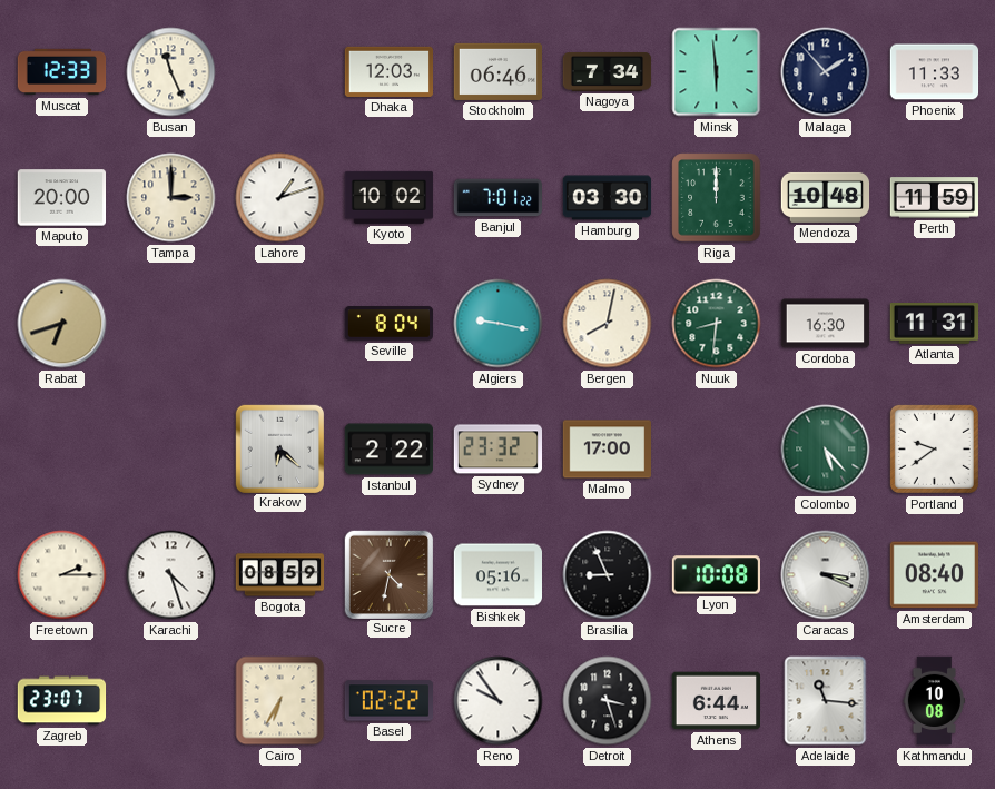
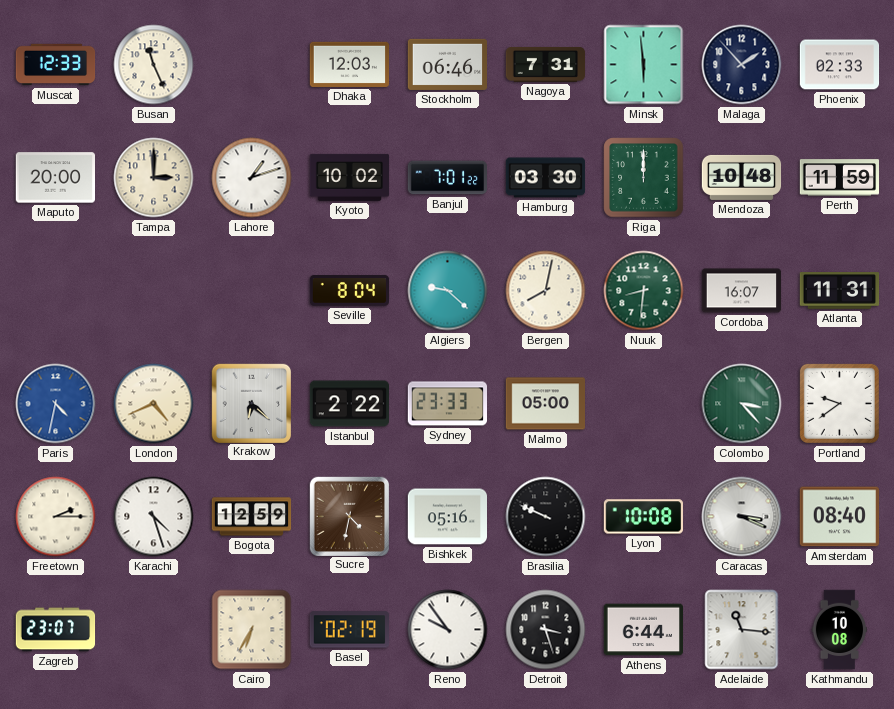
Nagoya: 7:34 -> 7:31
Phoenix: 11:33 -> 02:33
Rabat: 6:42 -> none
Algiers: 9:17 -> 9:22
Cordoba: 16:30 -> 16:07
Paris: none -> 4:32
London: none -> 4:41
Sydney: 23:32 -> 23:33
Malmo: 17:00 -> 05:00
Colombo: 5:23 -> 3:23
Bogota: 08:59 -> 12:59
Brasilia: 8:56 -> 9:49
Basel: 02:22 -> 02:19
